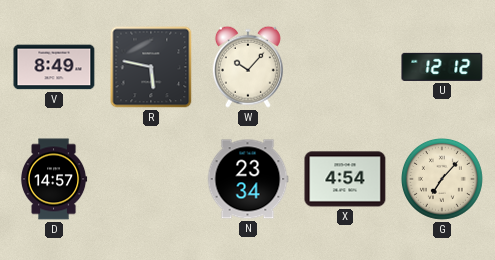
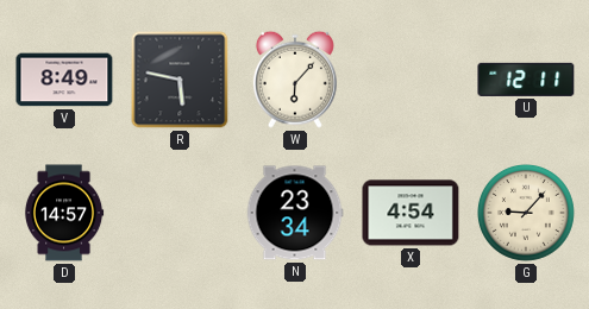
W: 10:07 -> 6:07
U: 12:12 -> 12:11
G: 7:07 -> 9:07
